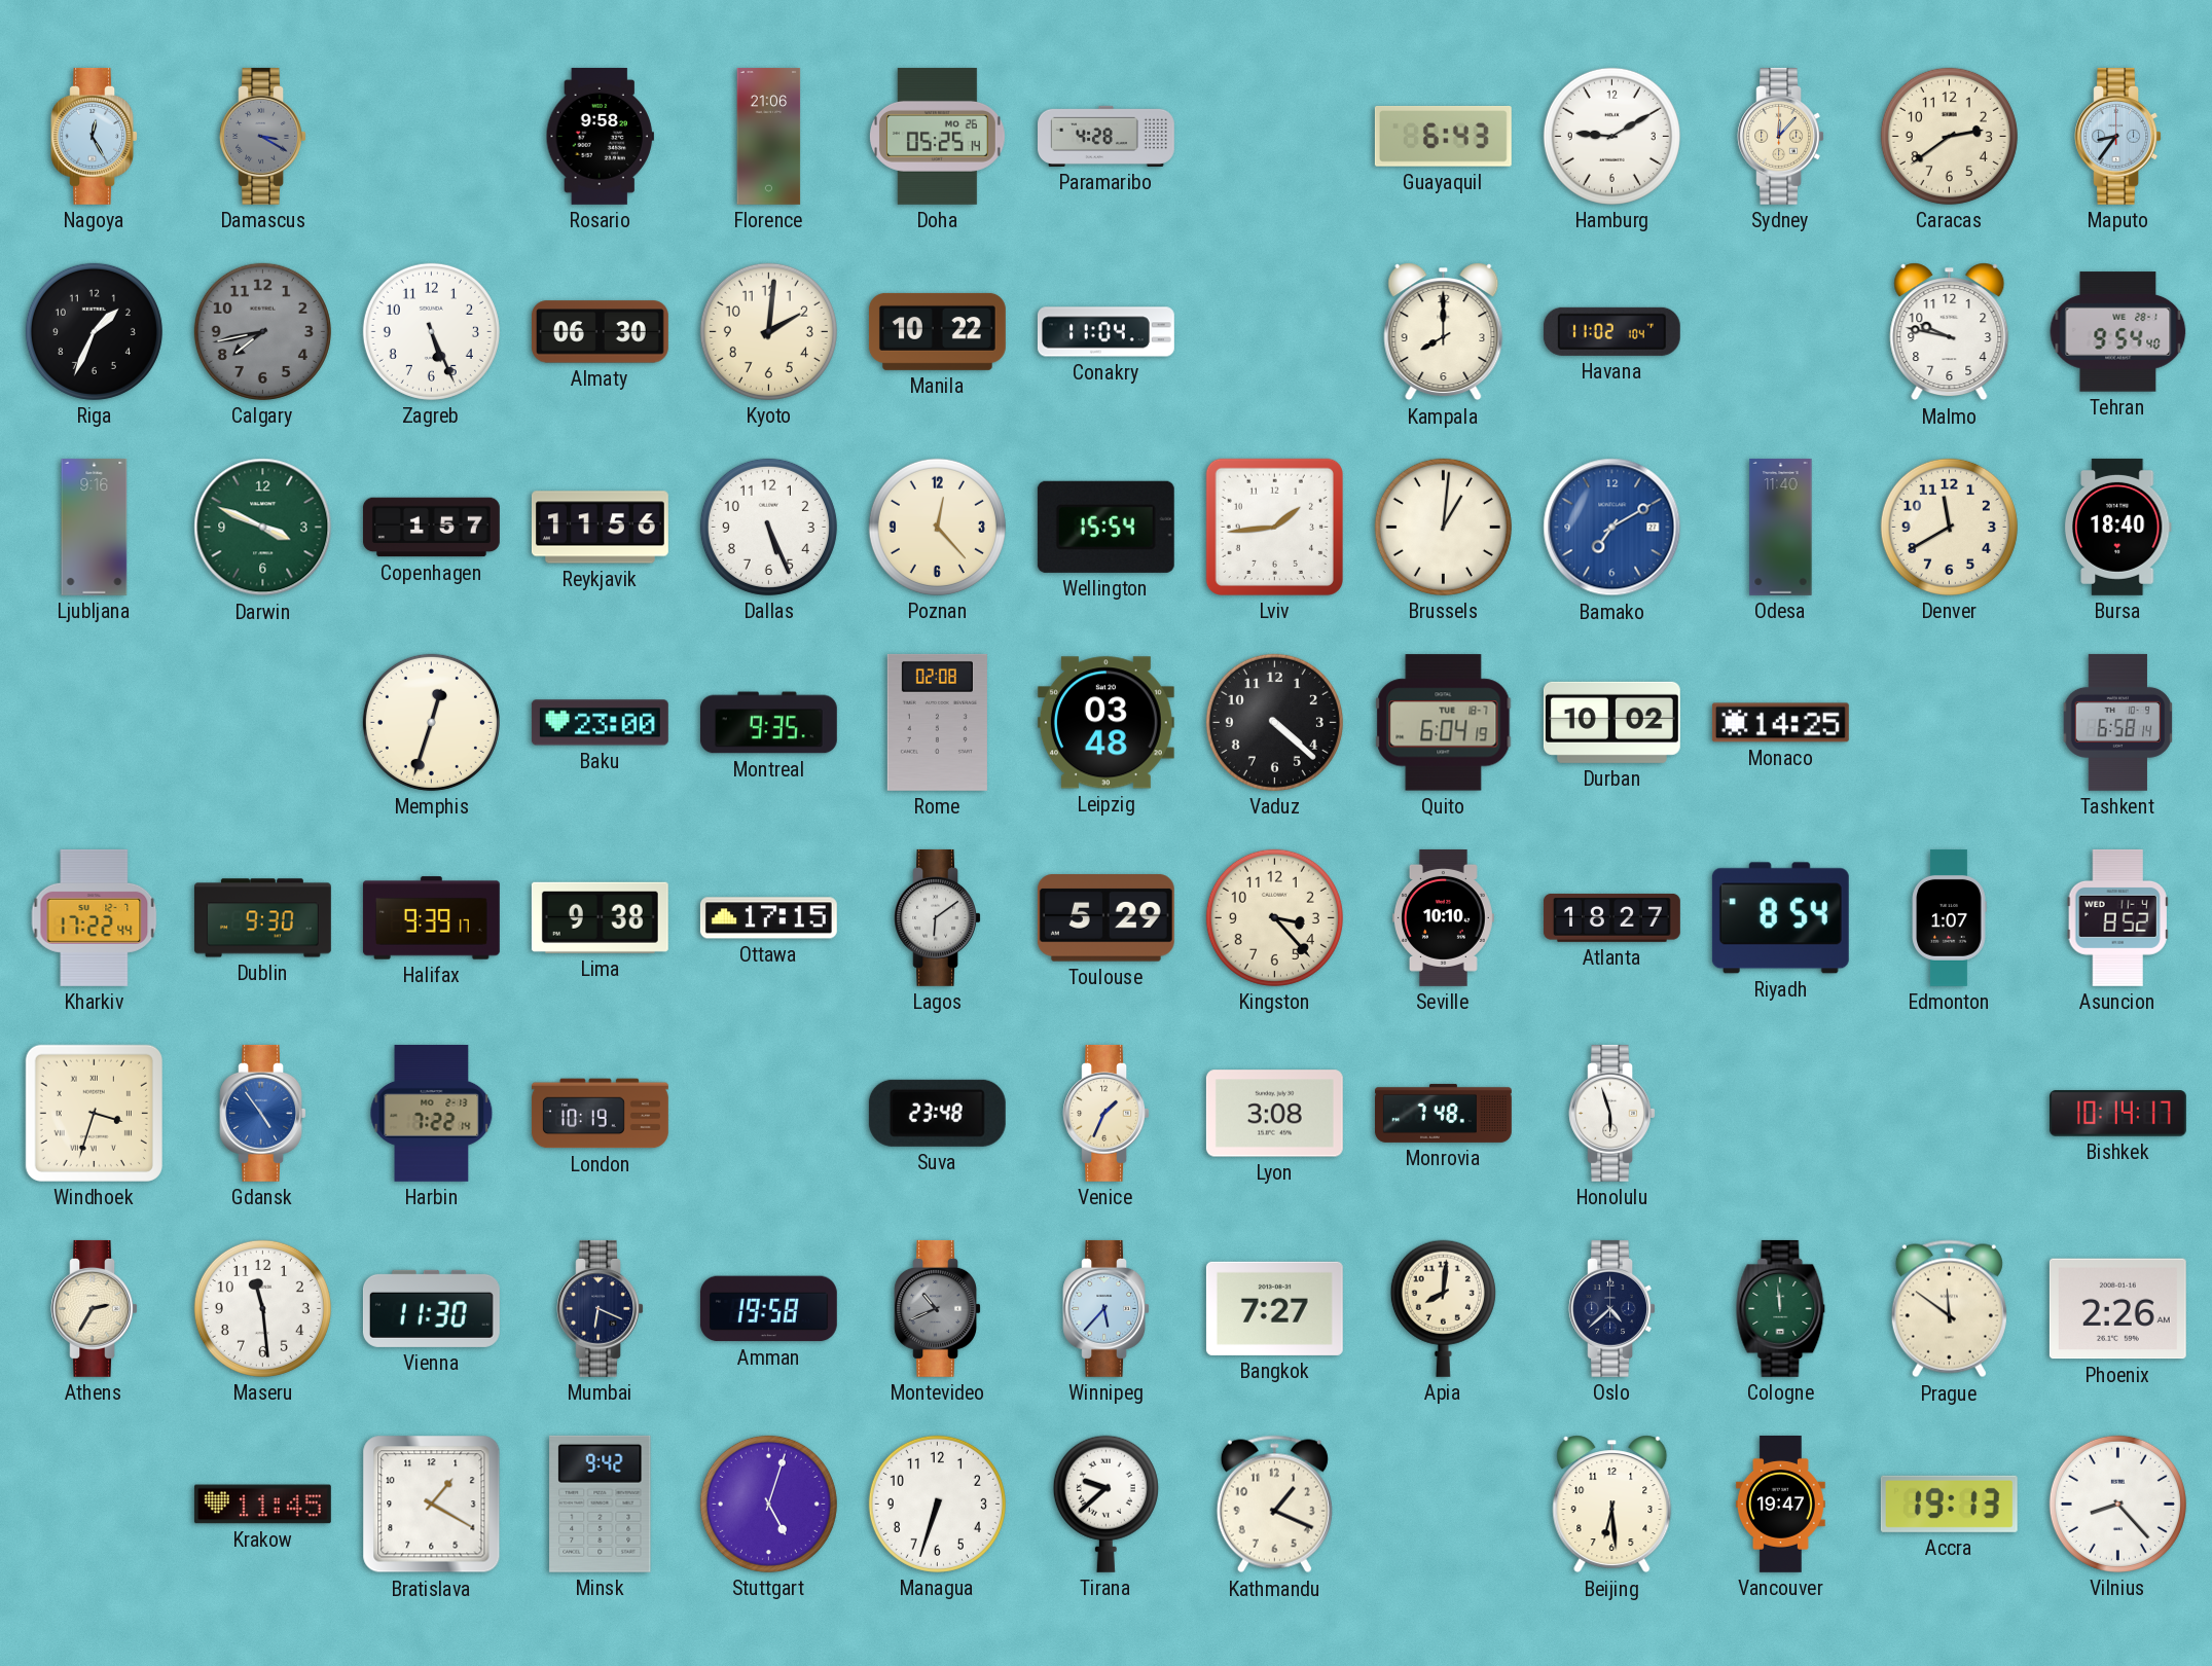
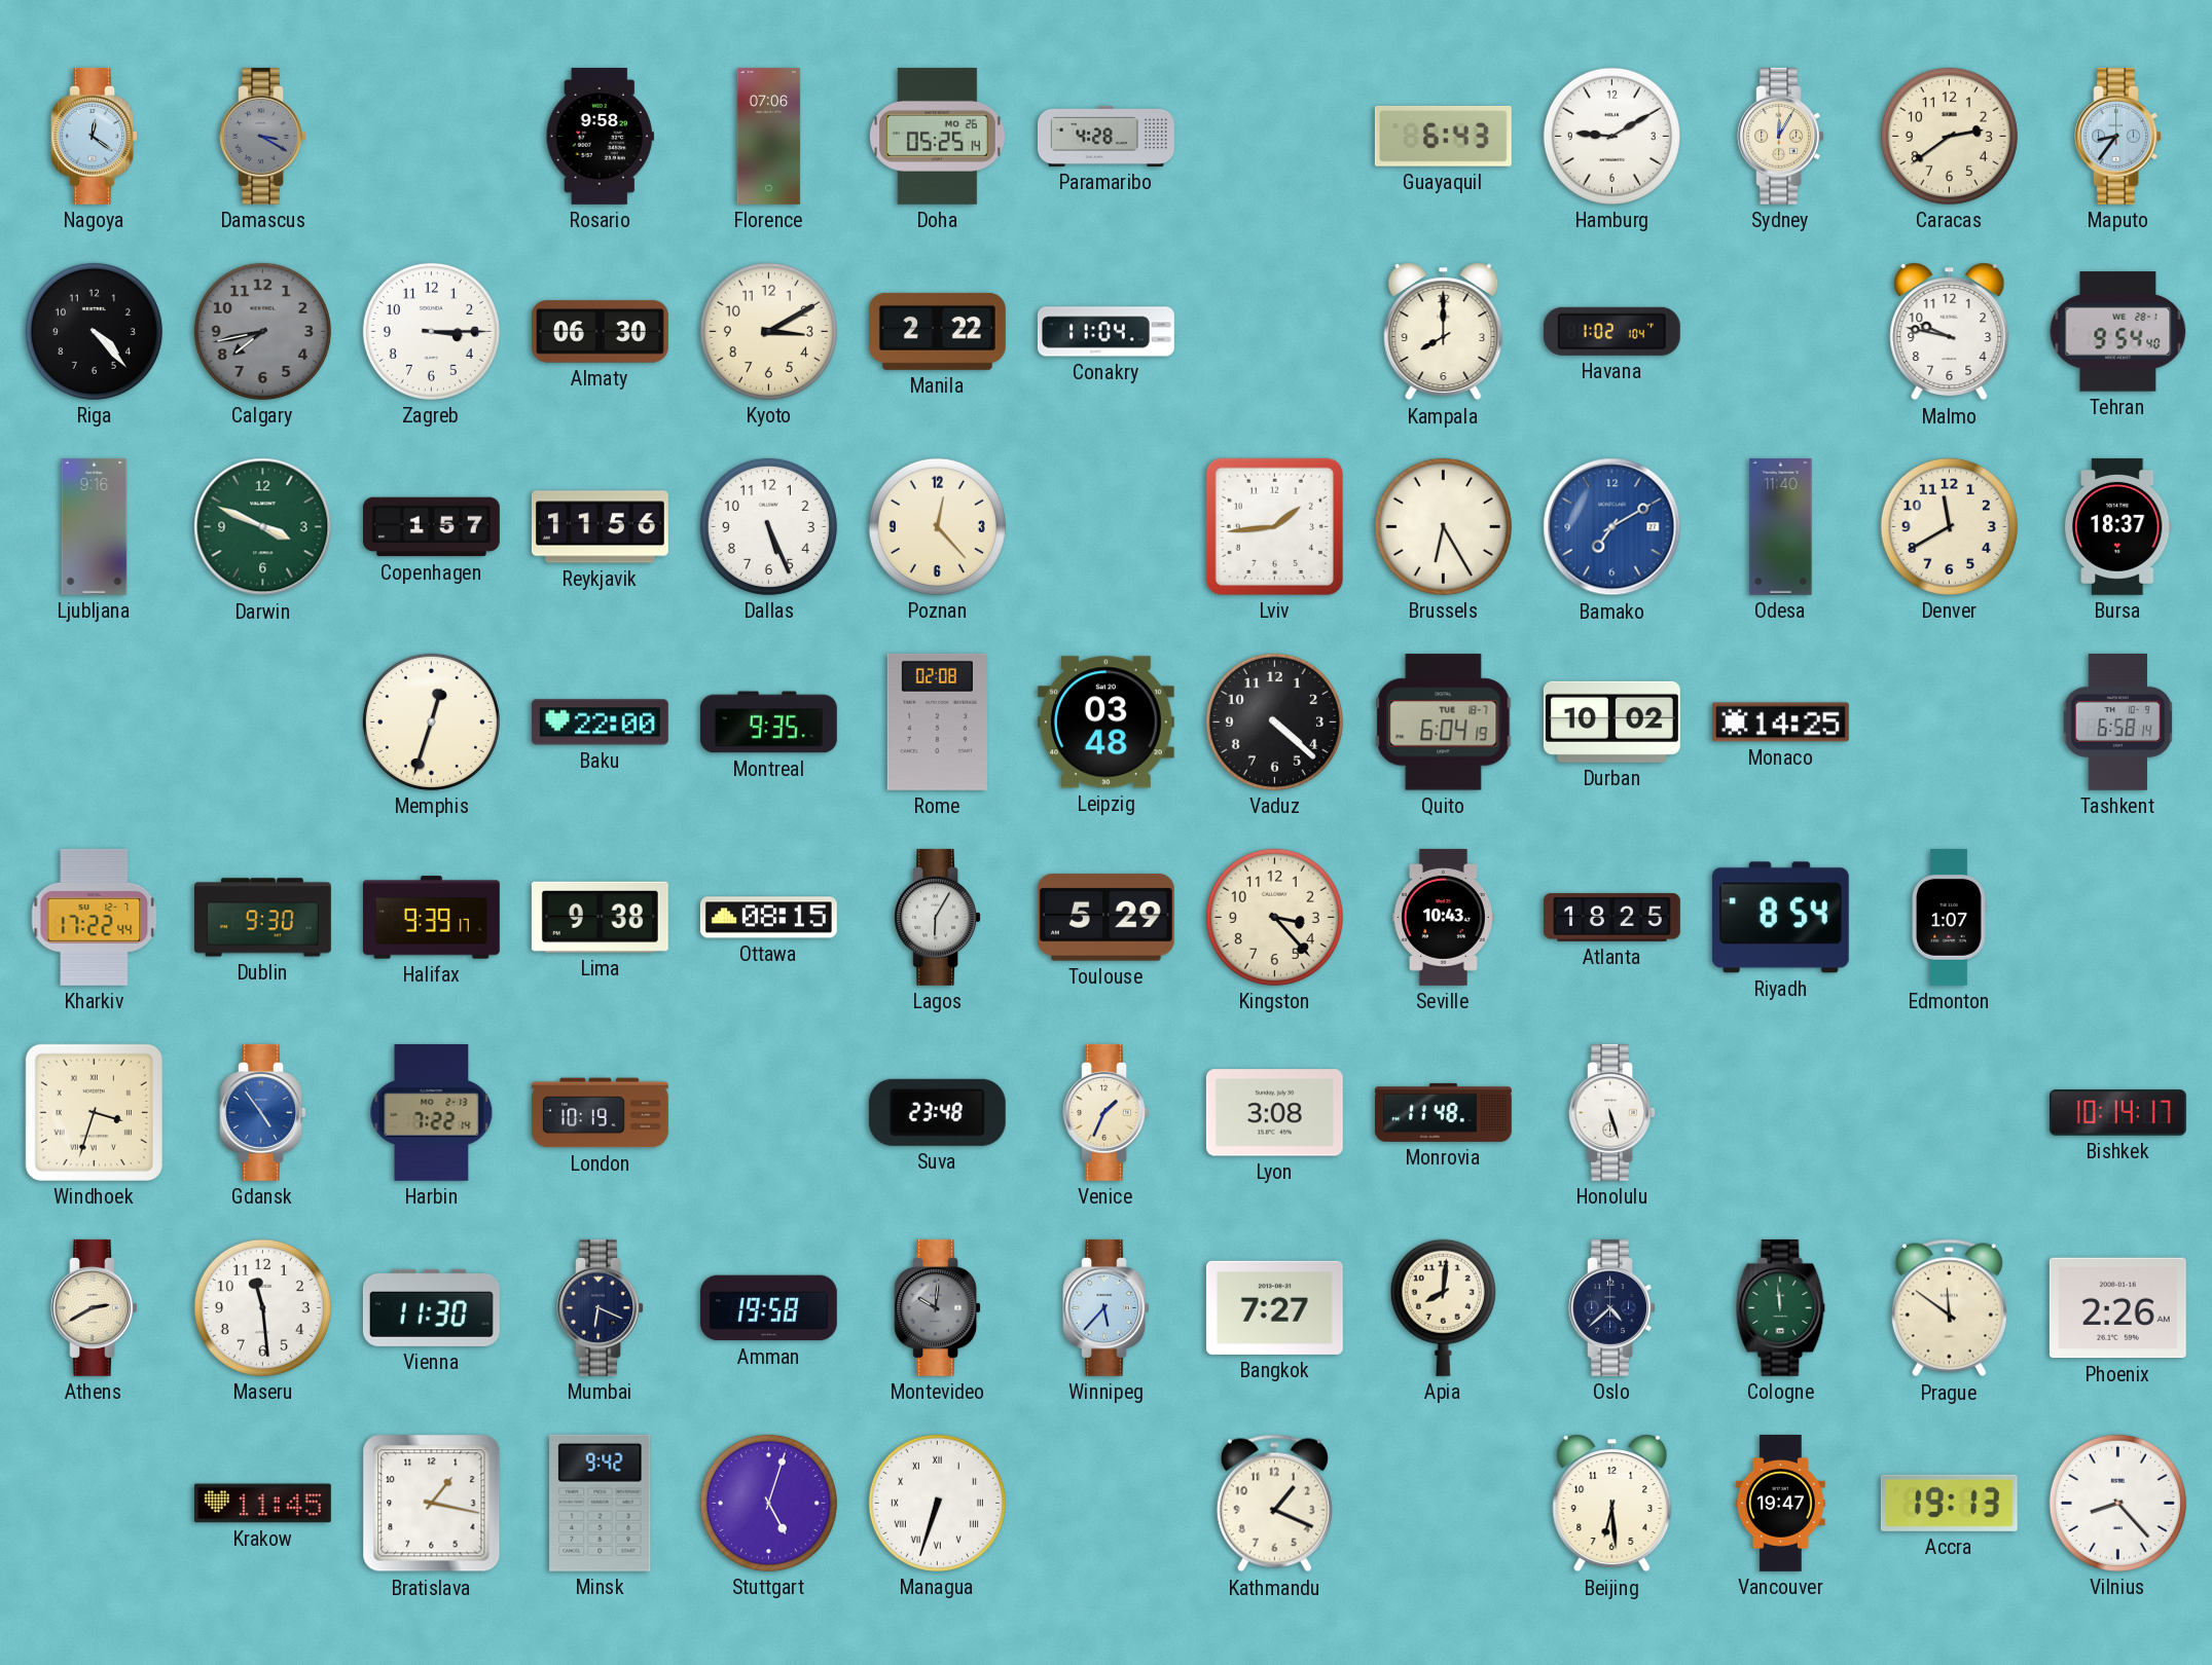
Nagoya: 12:25 -> 12:21
Florence: 21:06 -> 07:06
Sydney: 12:07 -> 12:05
Riga: 1:34 -> 4:23
Zagreb: 5:26 -> 3:15
Kyoto: 2:01 -> 3:10
Manila: 10:22 -> 2:22
Havana: 11:02 -> 1:02
Wellington: 15:54 -> none
Brussels: 1:01 -> 6:25
Bursa: 18:40 -> 18:37
Baku: 23:00 -> 22:00
Ottawa: 17:15 -> 08:15
Lagos: 6:09 -> 6:05
Seville: 10:10 -> 10:43
Atlanta: 18:27 -> 18:25
Asuncion: 8:52 -> none
Monrovia: 7:48 -> 11:48
Honolulu: 5:57 -> 5:27
Athens: 2:35 -> 2:40
Montevideo: 10:41 -> 10:01
Bratislava: 1:20 -> 1:17
Managua numerals: Arabic -> Roman
Tirana: 9:38 -> none
